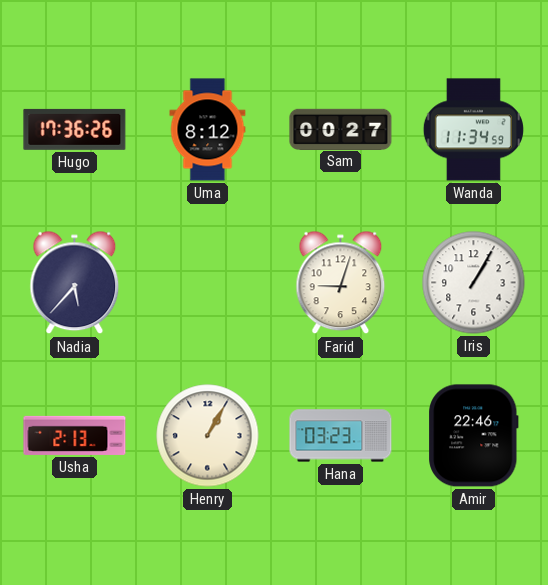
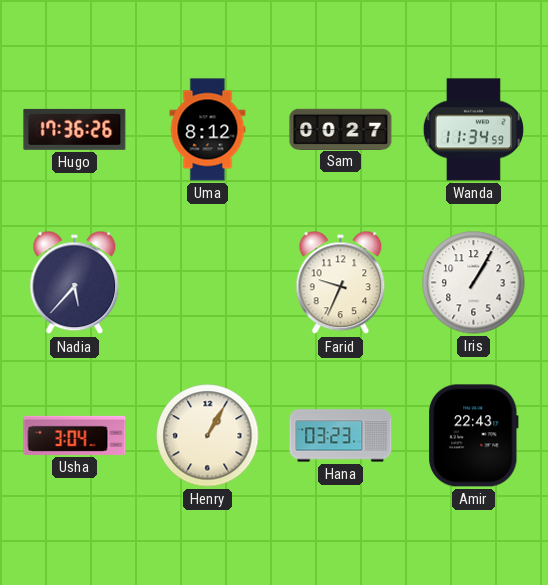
Farid: 9:03 -> 9:34
Usha: 2:13 -> 3:04
Amir: 22:46 -> 22:43
